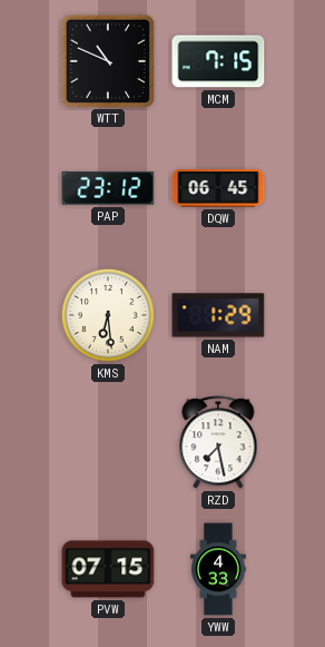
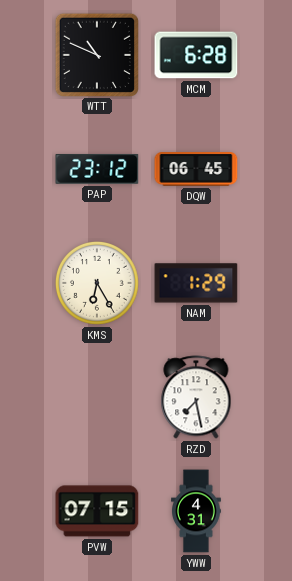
MCM: 7:15 -> 6:28
KMS: 6:29 -> 6:25
YWW: 4:33 -> 4:31
